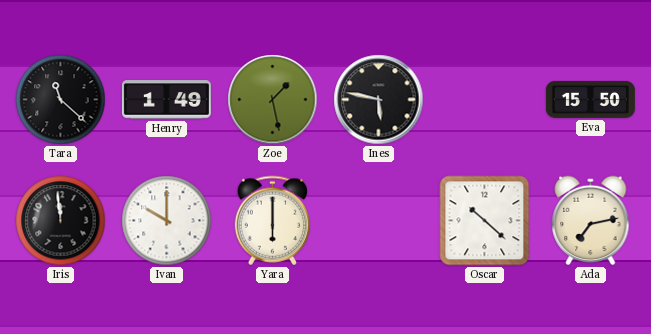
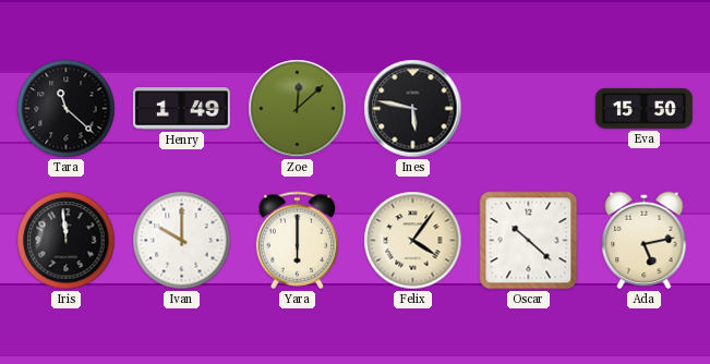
Zoe: 1:28 -> 12:08
Felix: none -> 4:06
Ada: 7:13 -> 5:13
